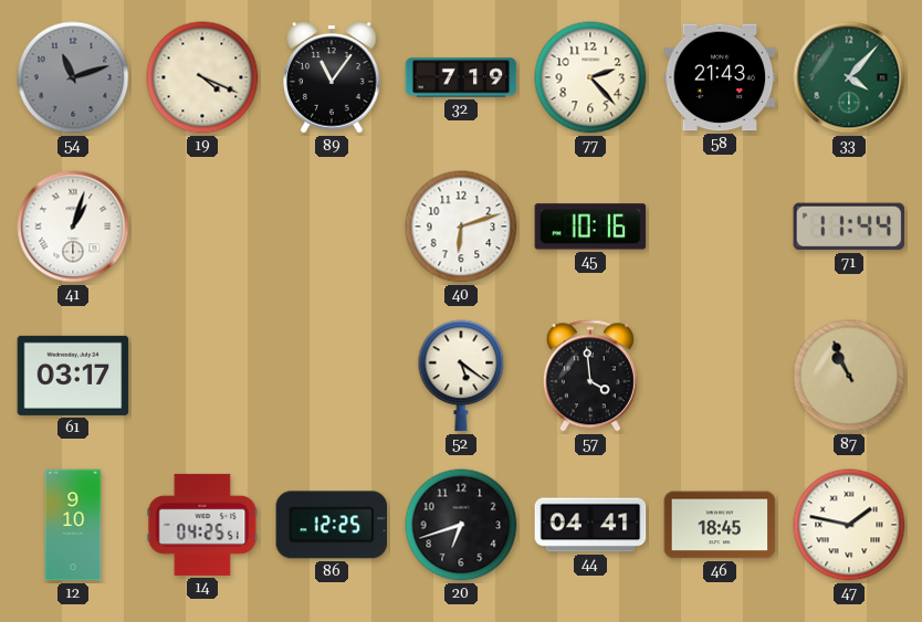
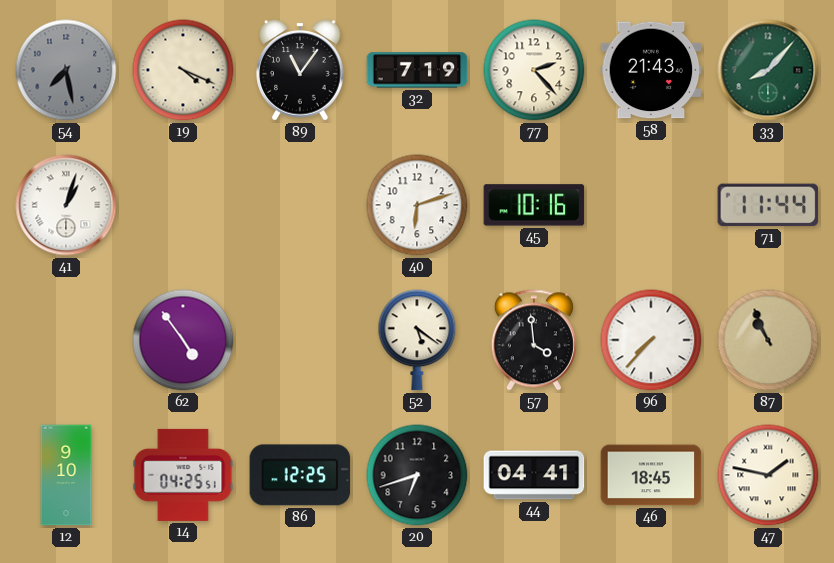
54: 11:12 -> 7:28
33: 4:07 -> 8:07
61: 03:17 -> none
62: none -> 4:54
96: none -> 7:37
